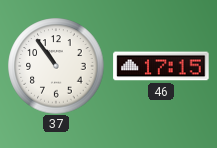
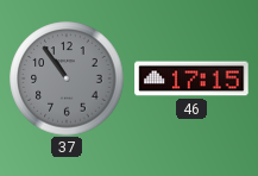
37 dial: white -> grey
